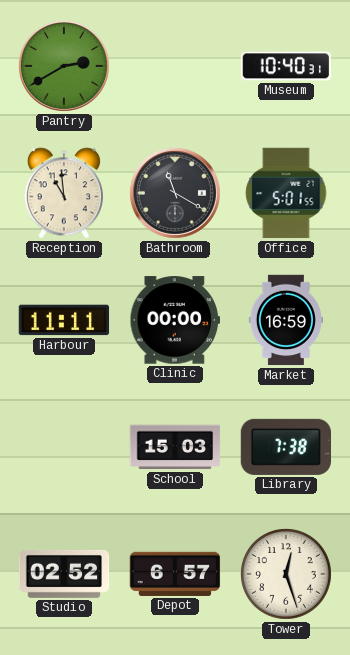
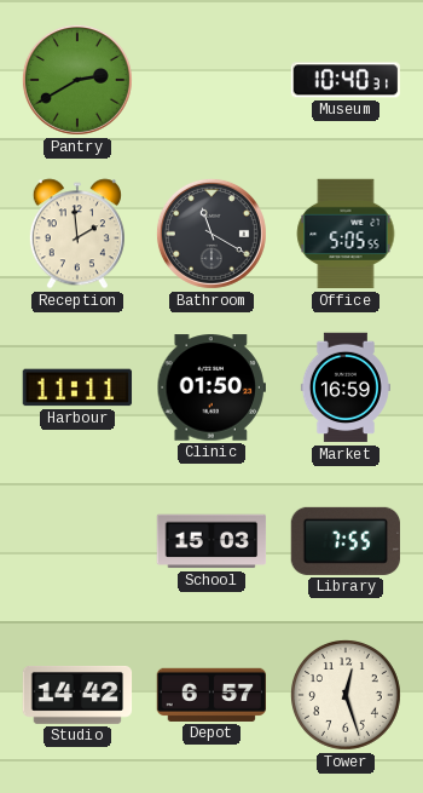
Reception: 10:59 -> 1:59
Office: 5:01 -> 5:05
Clinic: 00:00 -> 01:50
Library: 7:38 -> 7:55
Studio: 02:52 -> 14:42
